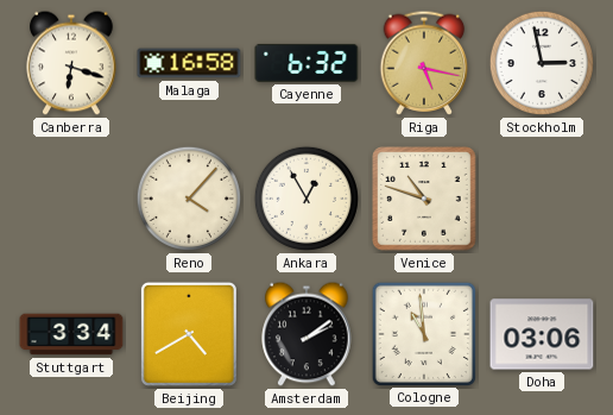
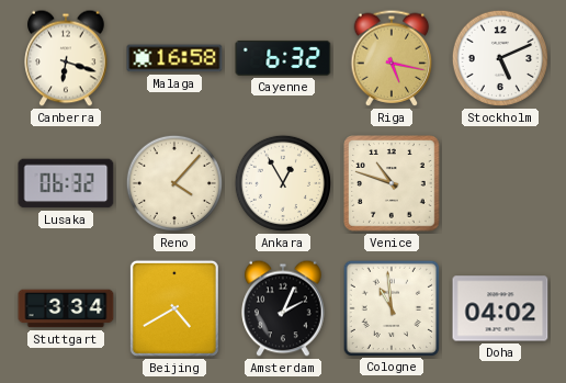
Stockholm: 2:58 -> 5:11
Lusaka: none -> 06:32
Amsterdam: 2:09 -> 2:04
Doha: 03:06 -> 04:02
